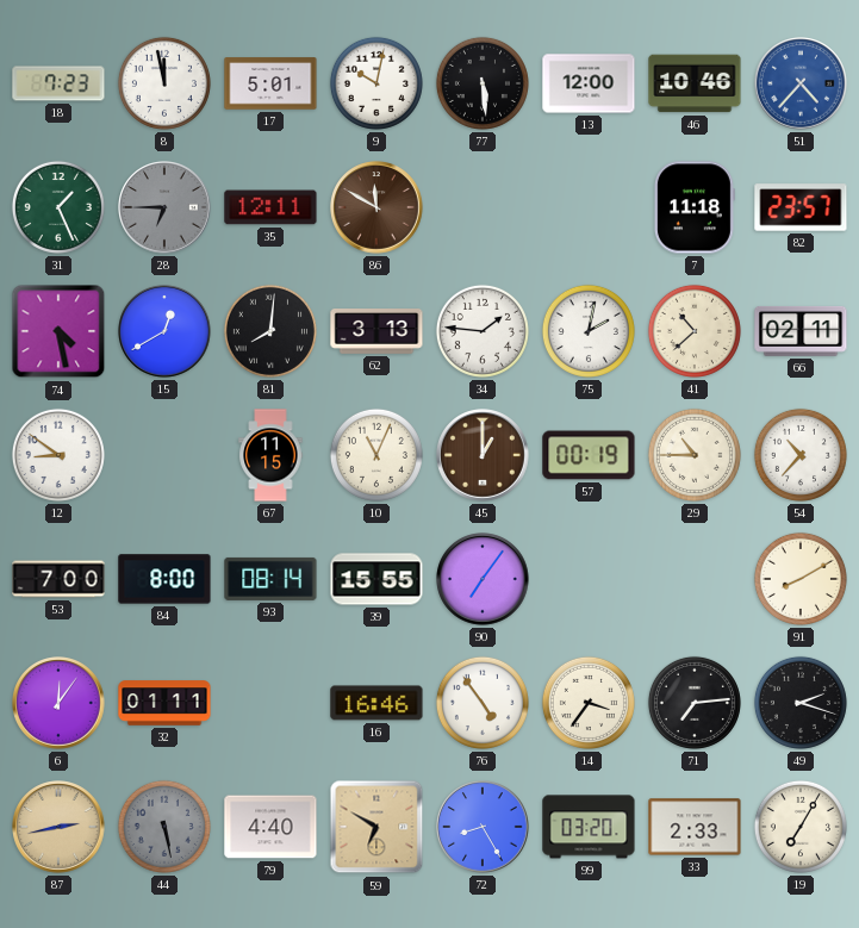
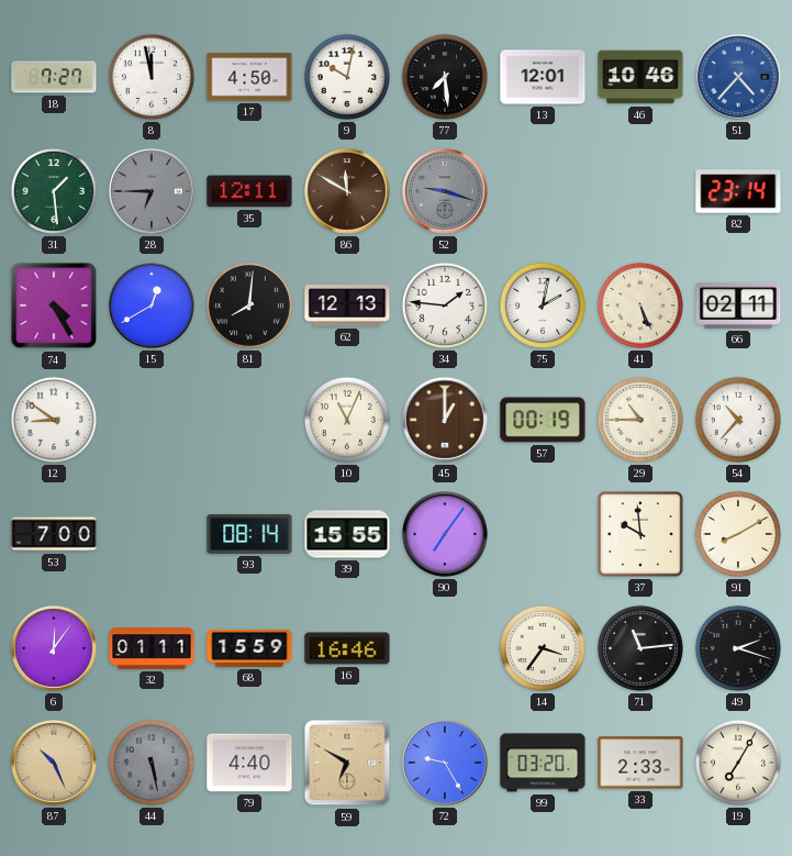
18: 7:23 -> 7:27
17: 5:01 -> 4:50
77: 5:29 -> 7:29
13: 12:00 -> 12:01
31: 1:26 -> 1:29
52: none -> 9:18
7: 11:18 -> none
82: 23:57 -> 23:14
74: 4:28 -> 4:25
62: 3:13 -> 12:13
41: 10:38 -> 5:26
67: 11:15 -> none
84: 8:00 -> none
37: none -> 9:59
68: none -> 15:59
76: 4:54 -> none
71: 7:14 -> 11:14
87: 2:43 -> 10:26
72: 8:25 -> 9:25
